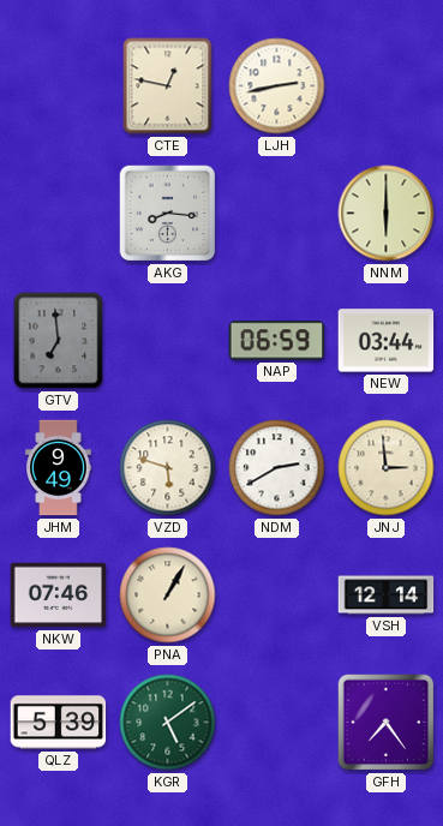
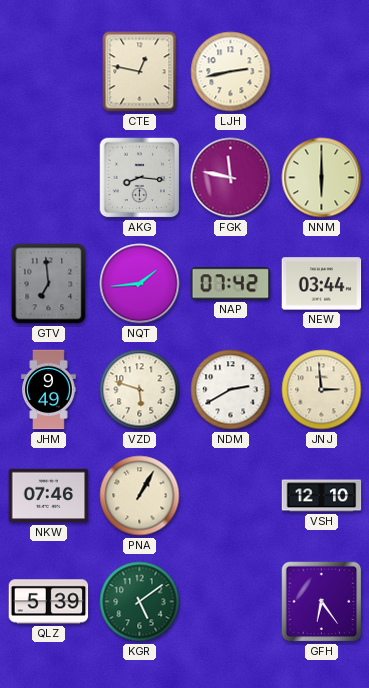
FGK: none -> 11:47
NQT: none -> 1:44
NAP: 06:59 -> 07:42
VSH: 12:14 -> 12:10
GFH: 7:24 -> 6:24
